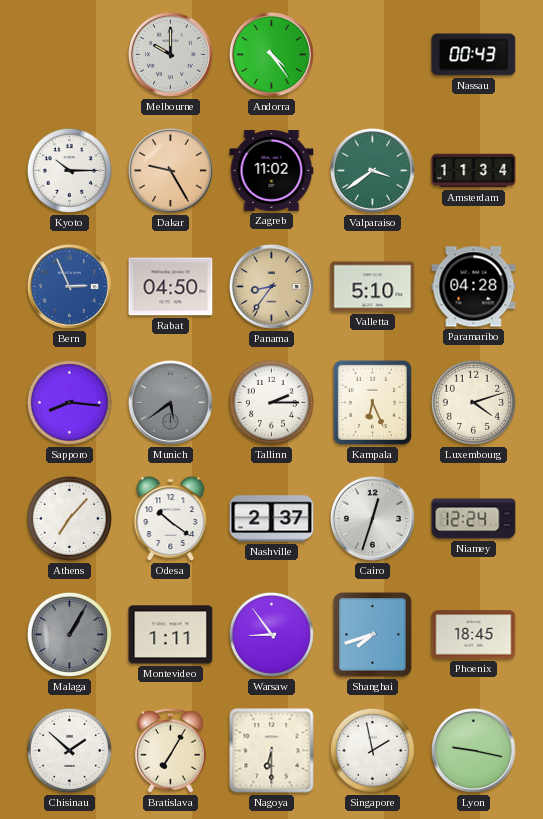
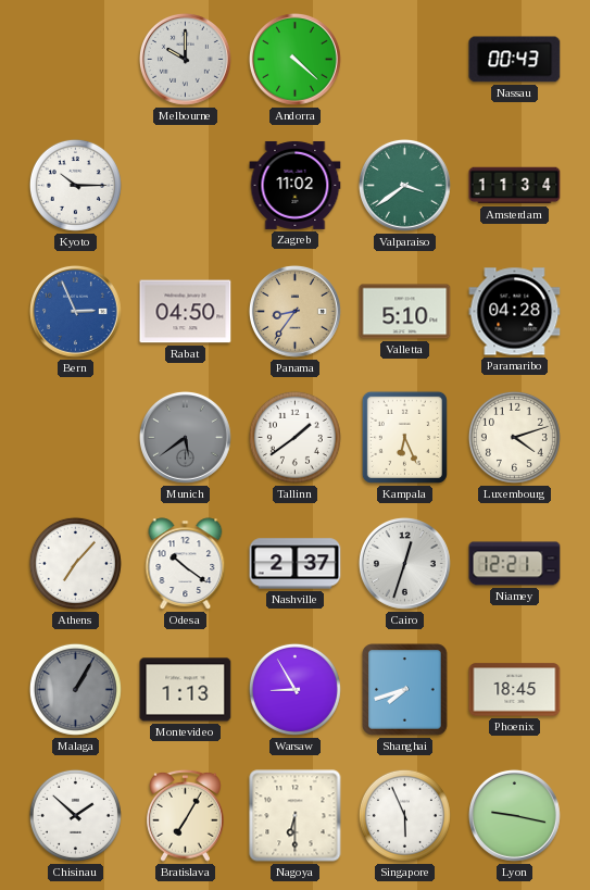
Andorra: 4:24 -> 4:22
Dakar: 9:25 -> none
Sapporo: 8:16 -> none
Tallinn: 2:15 -> 1:39
Niamey: 12:24 -> 12:21
Montevideo: 1:11 -> 1:13
Warsaw: 8:54 -> 8:55
Singapore: 1:58 -> 5:56
